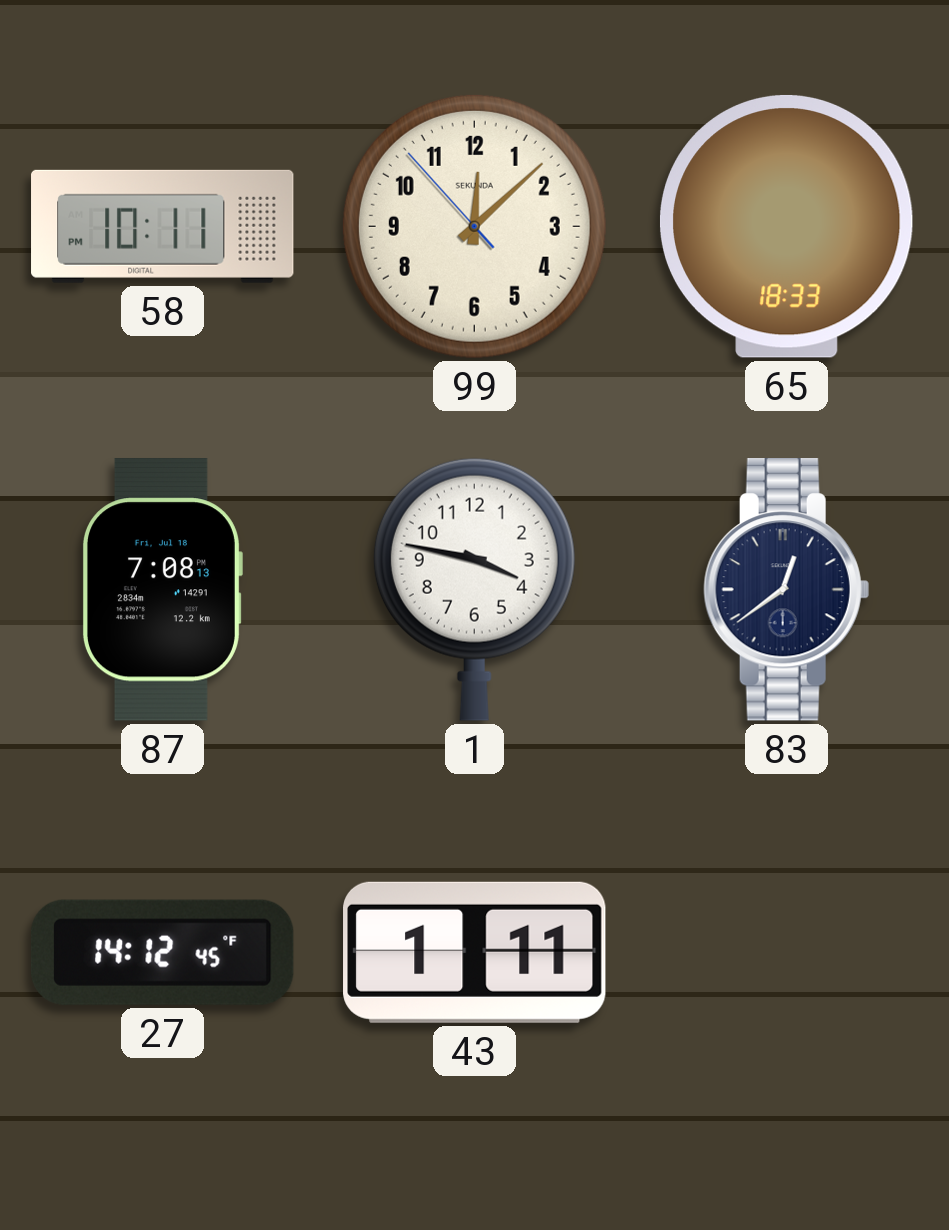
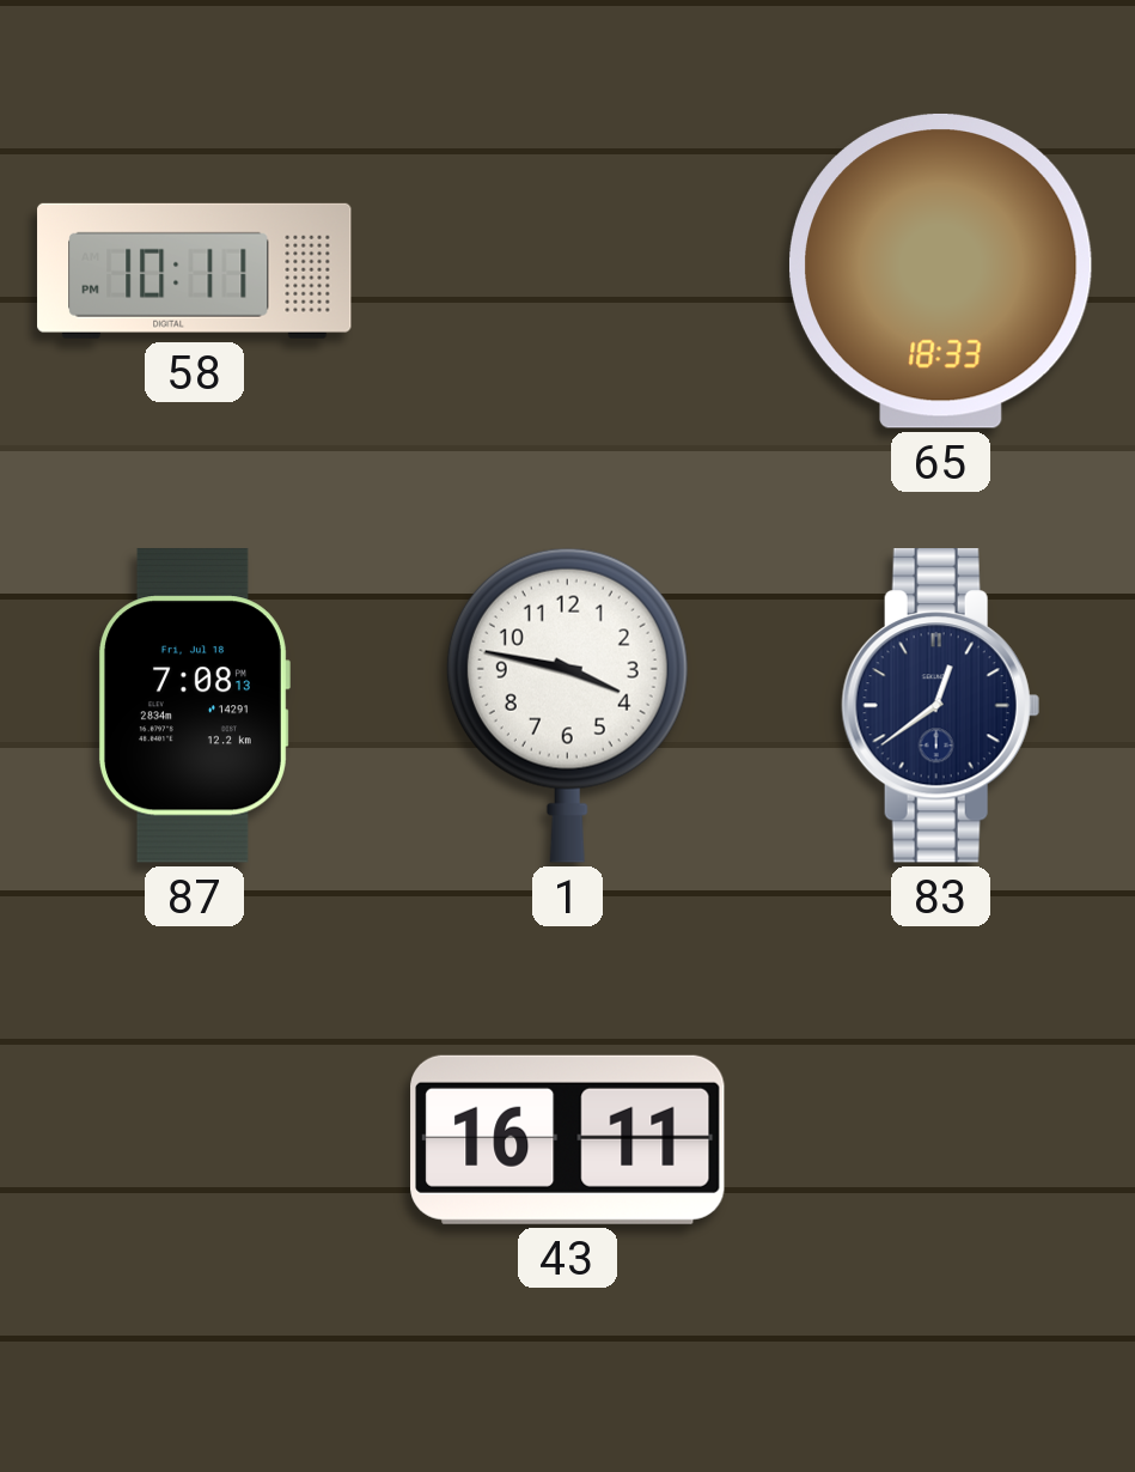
99: 12:07 -> none
27: 14:12 -> none
43: 1:11 -> 16:11
